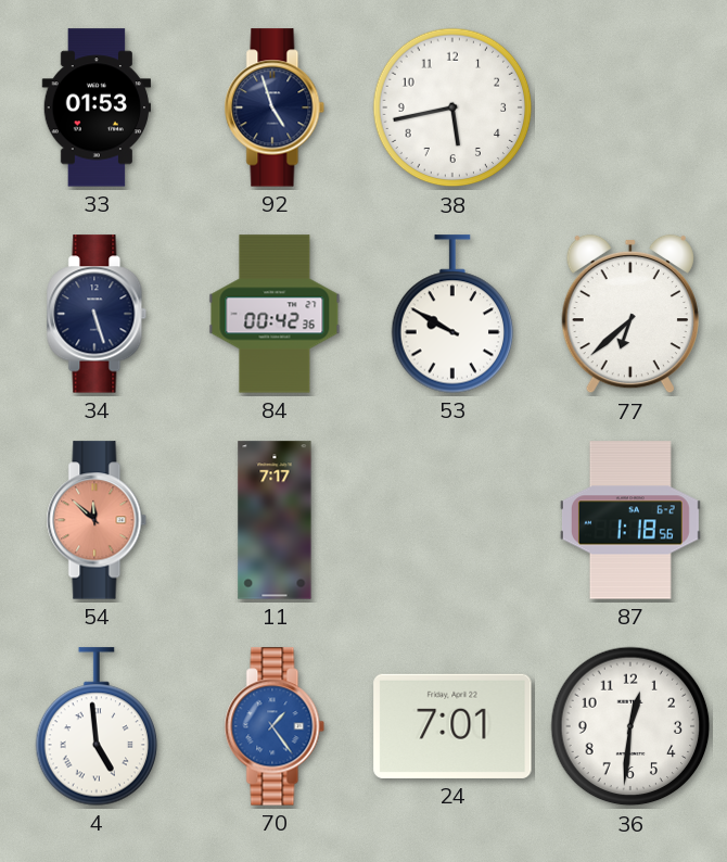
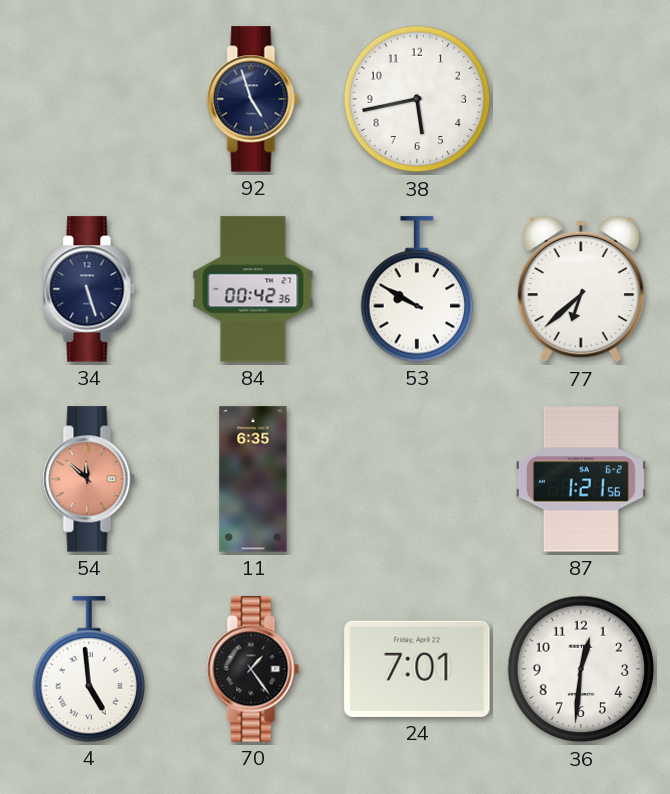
33: 01:53 -> none
11: 7:17 -> 6:35
87: 1:18 -> 1:21
70 dial: blue -> black
